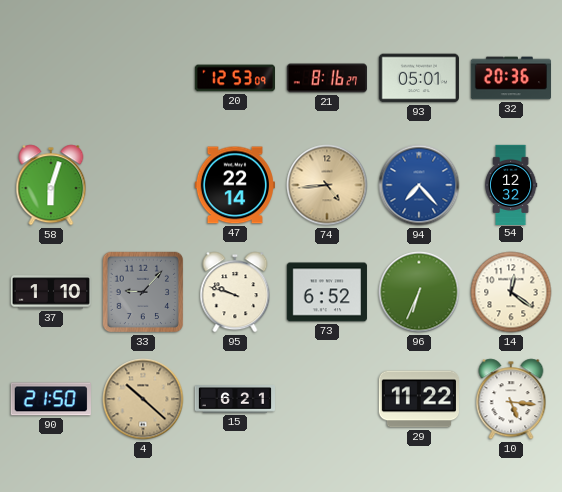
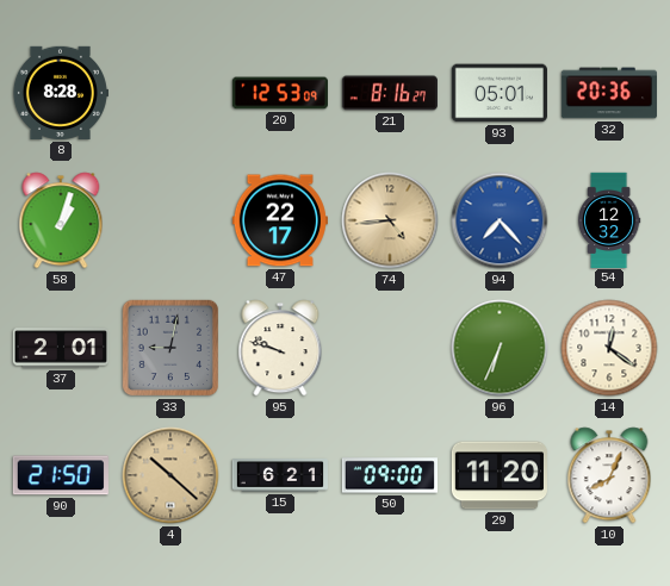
8: none -> 8:28
58: 6:03 -> 1:03
47: 22:14 -> 22:17
37: 1:10 -> 2:01
33: 9:07 -> 9:02
73: 6:52 -> none
50: none -> 09:00
29: 11:22 -> 11:20
10: 5:16 -> 8:04
